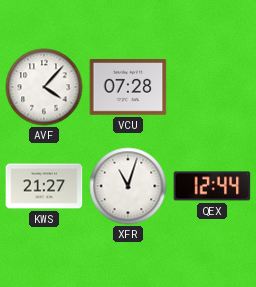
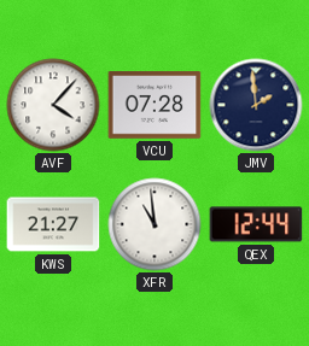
JMV: none -> 1:59
XFR: 11:03 -> 10:59
